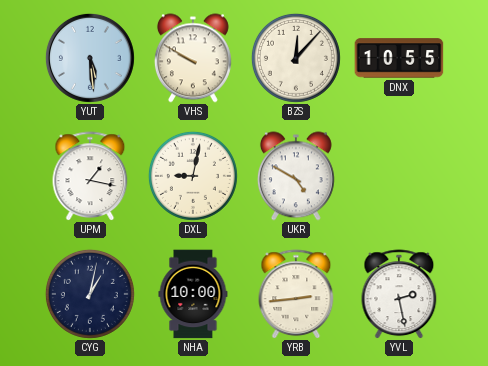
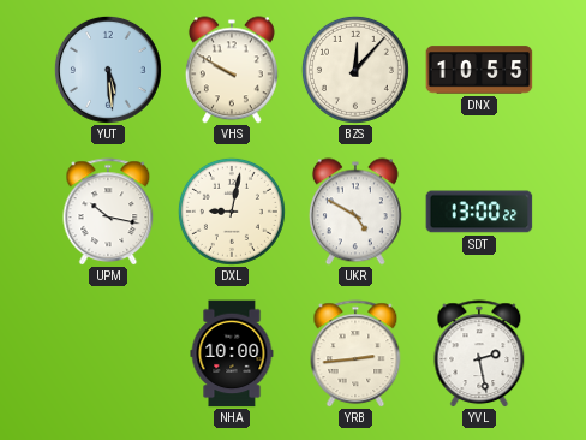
UPM: 1:17 -> 10:17
SDT: none -> 13:00
CYG: 1:02 -> none
